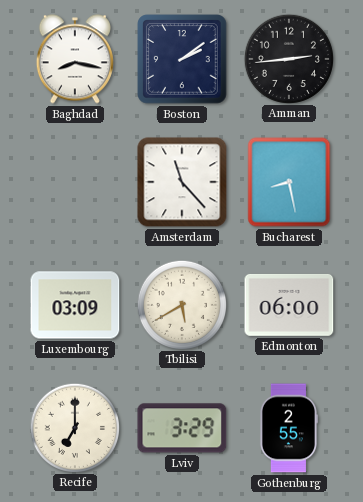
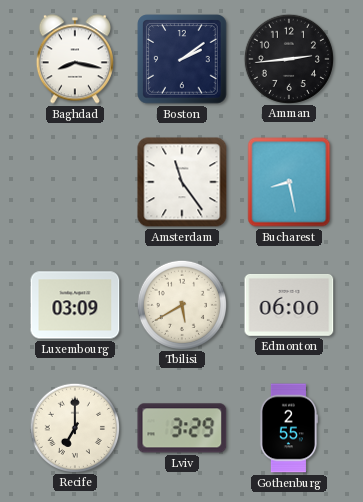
Amsterdam: 11:23 -> 11:24
